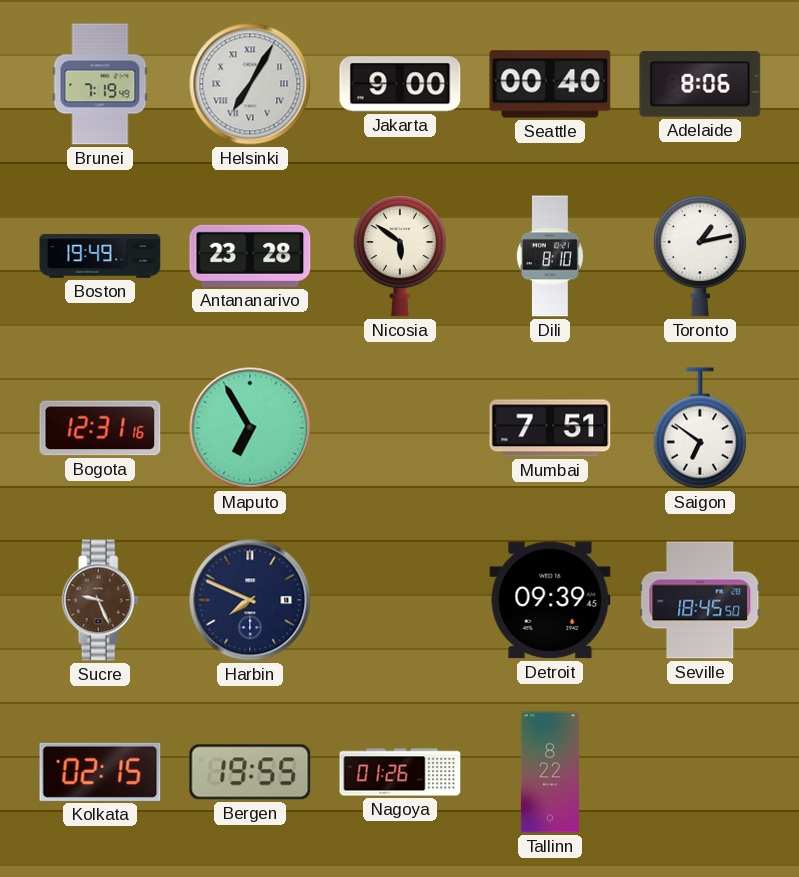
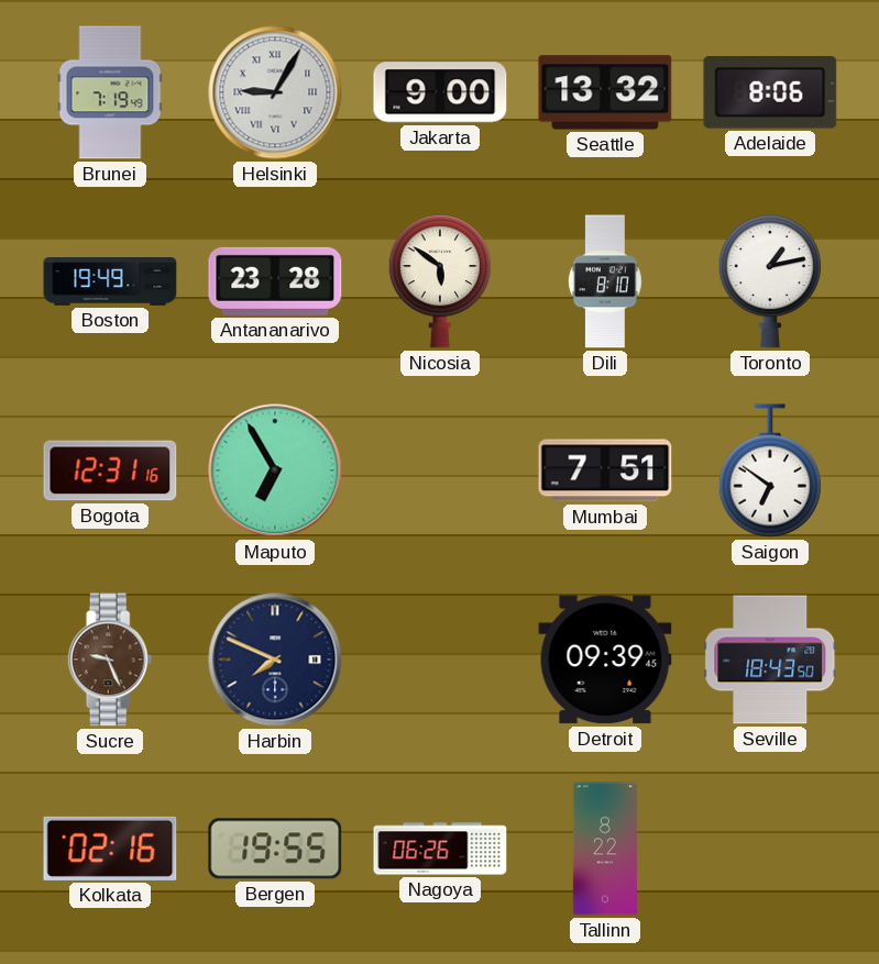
Helsinki: 7:05 -> 9:05
Seattle: 00:40 -> 13:32
Seville: 18:45 -> 18:43
Kolkata: 02:15 -> 02:16
Nagoya: 01:26 -> 06:26
